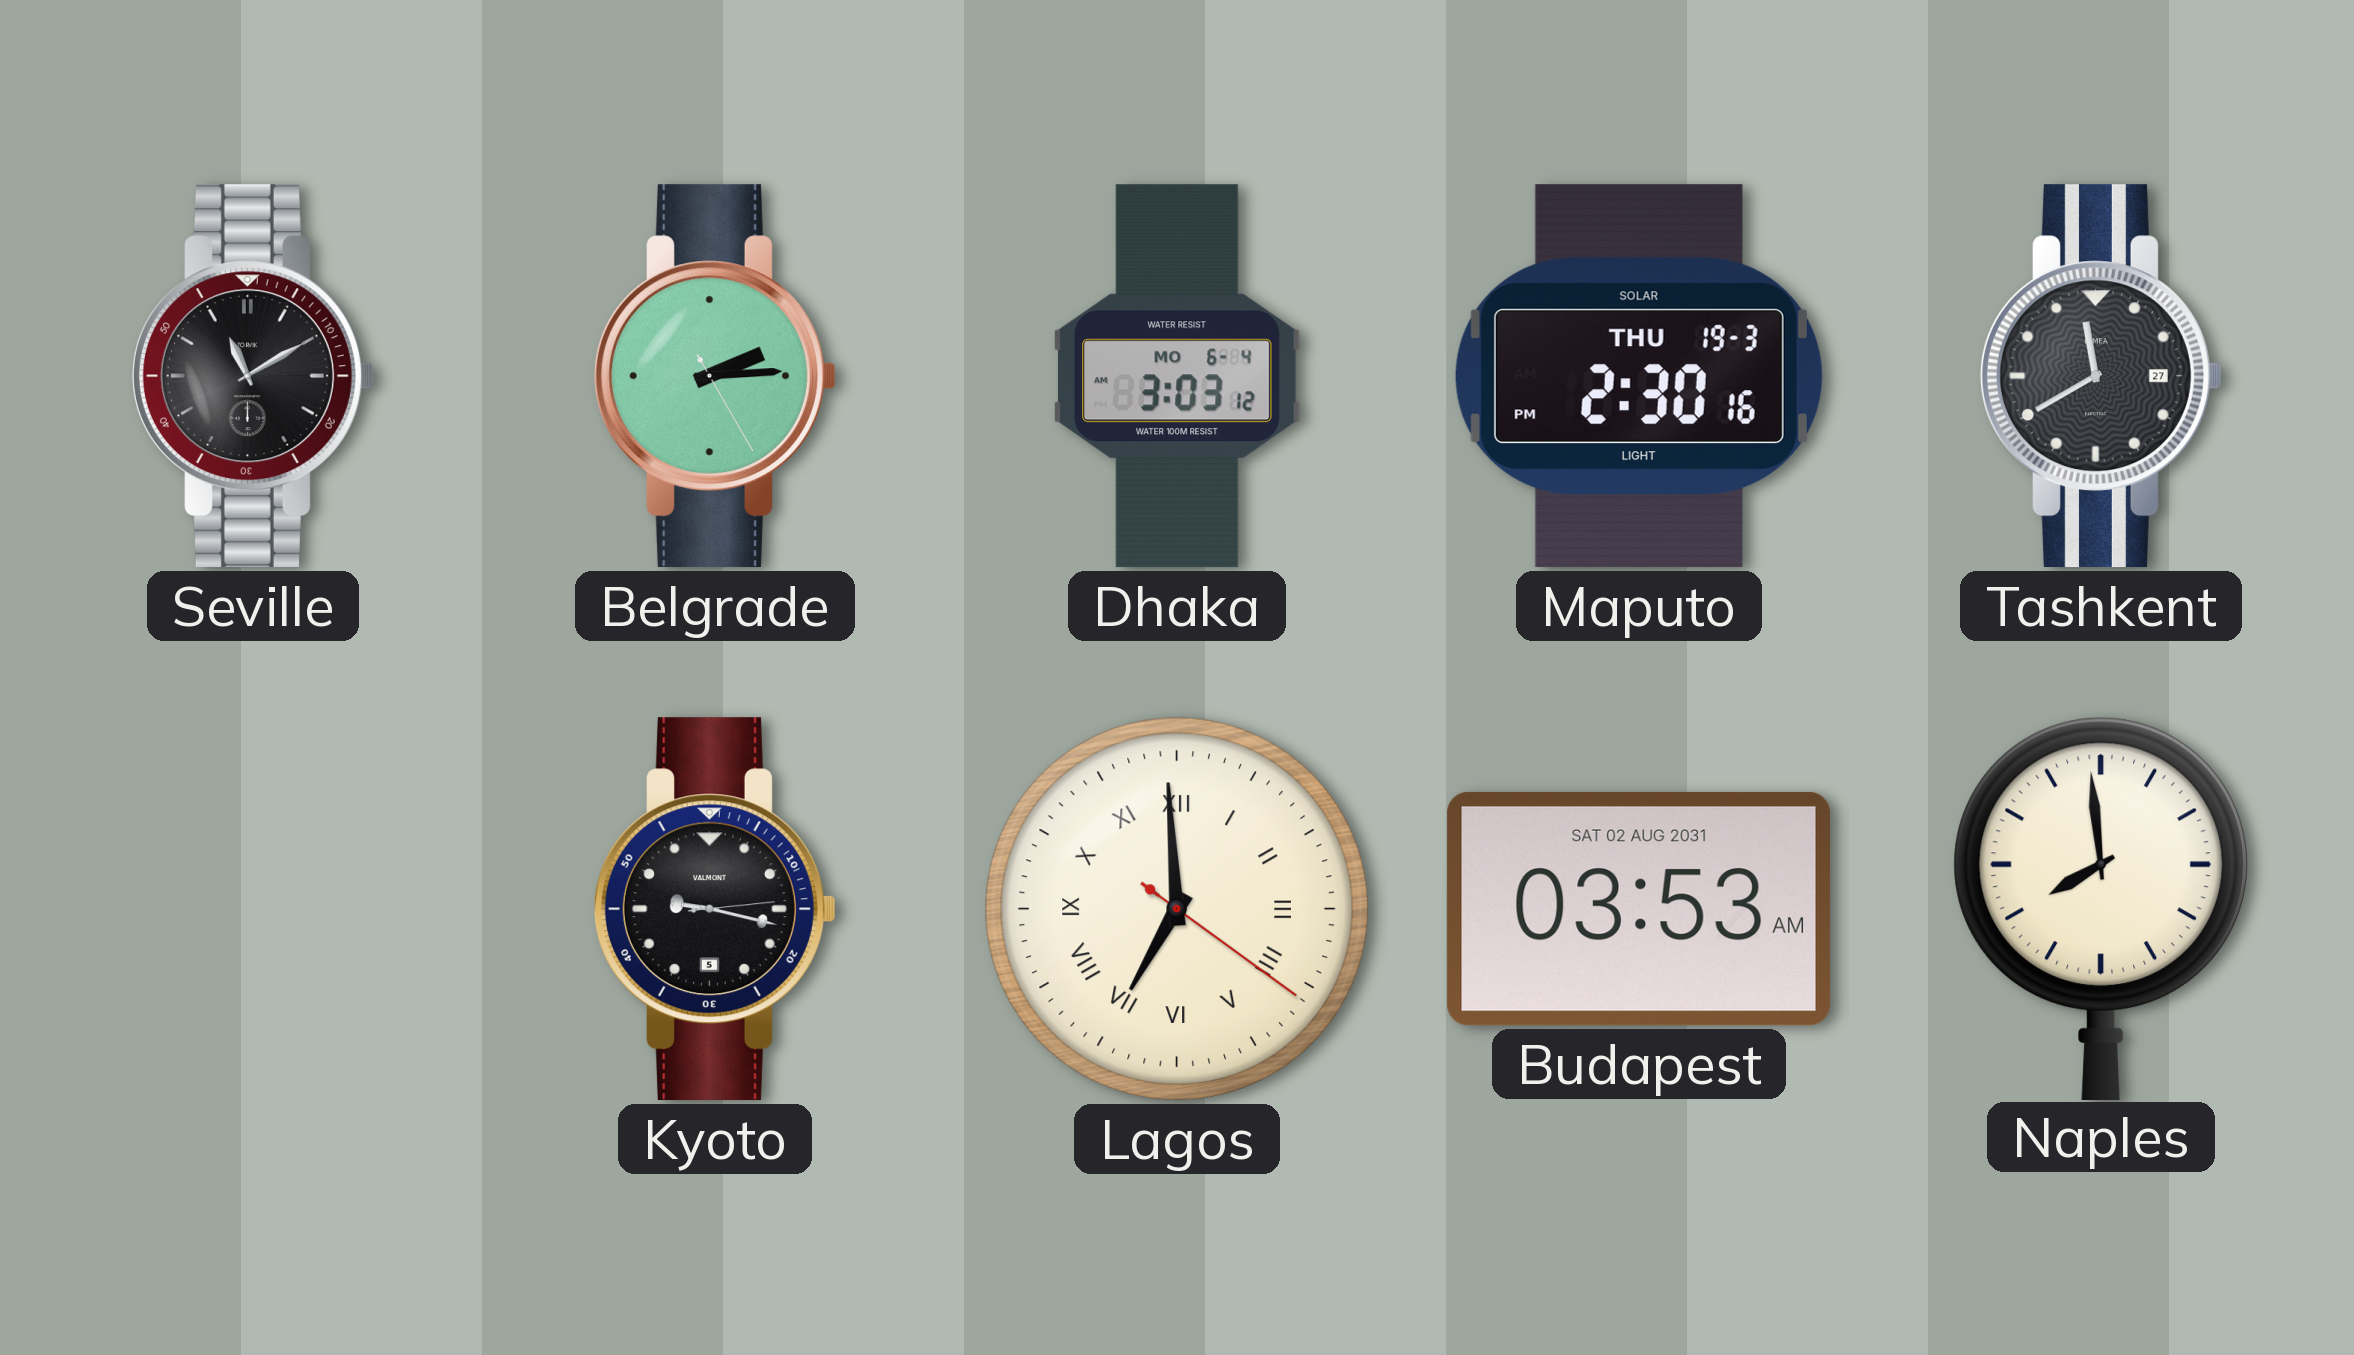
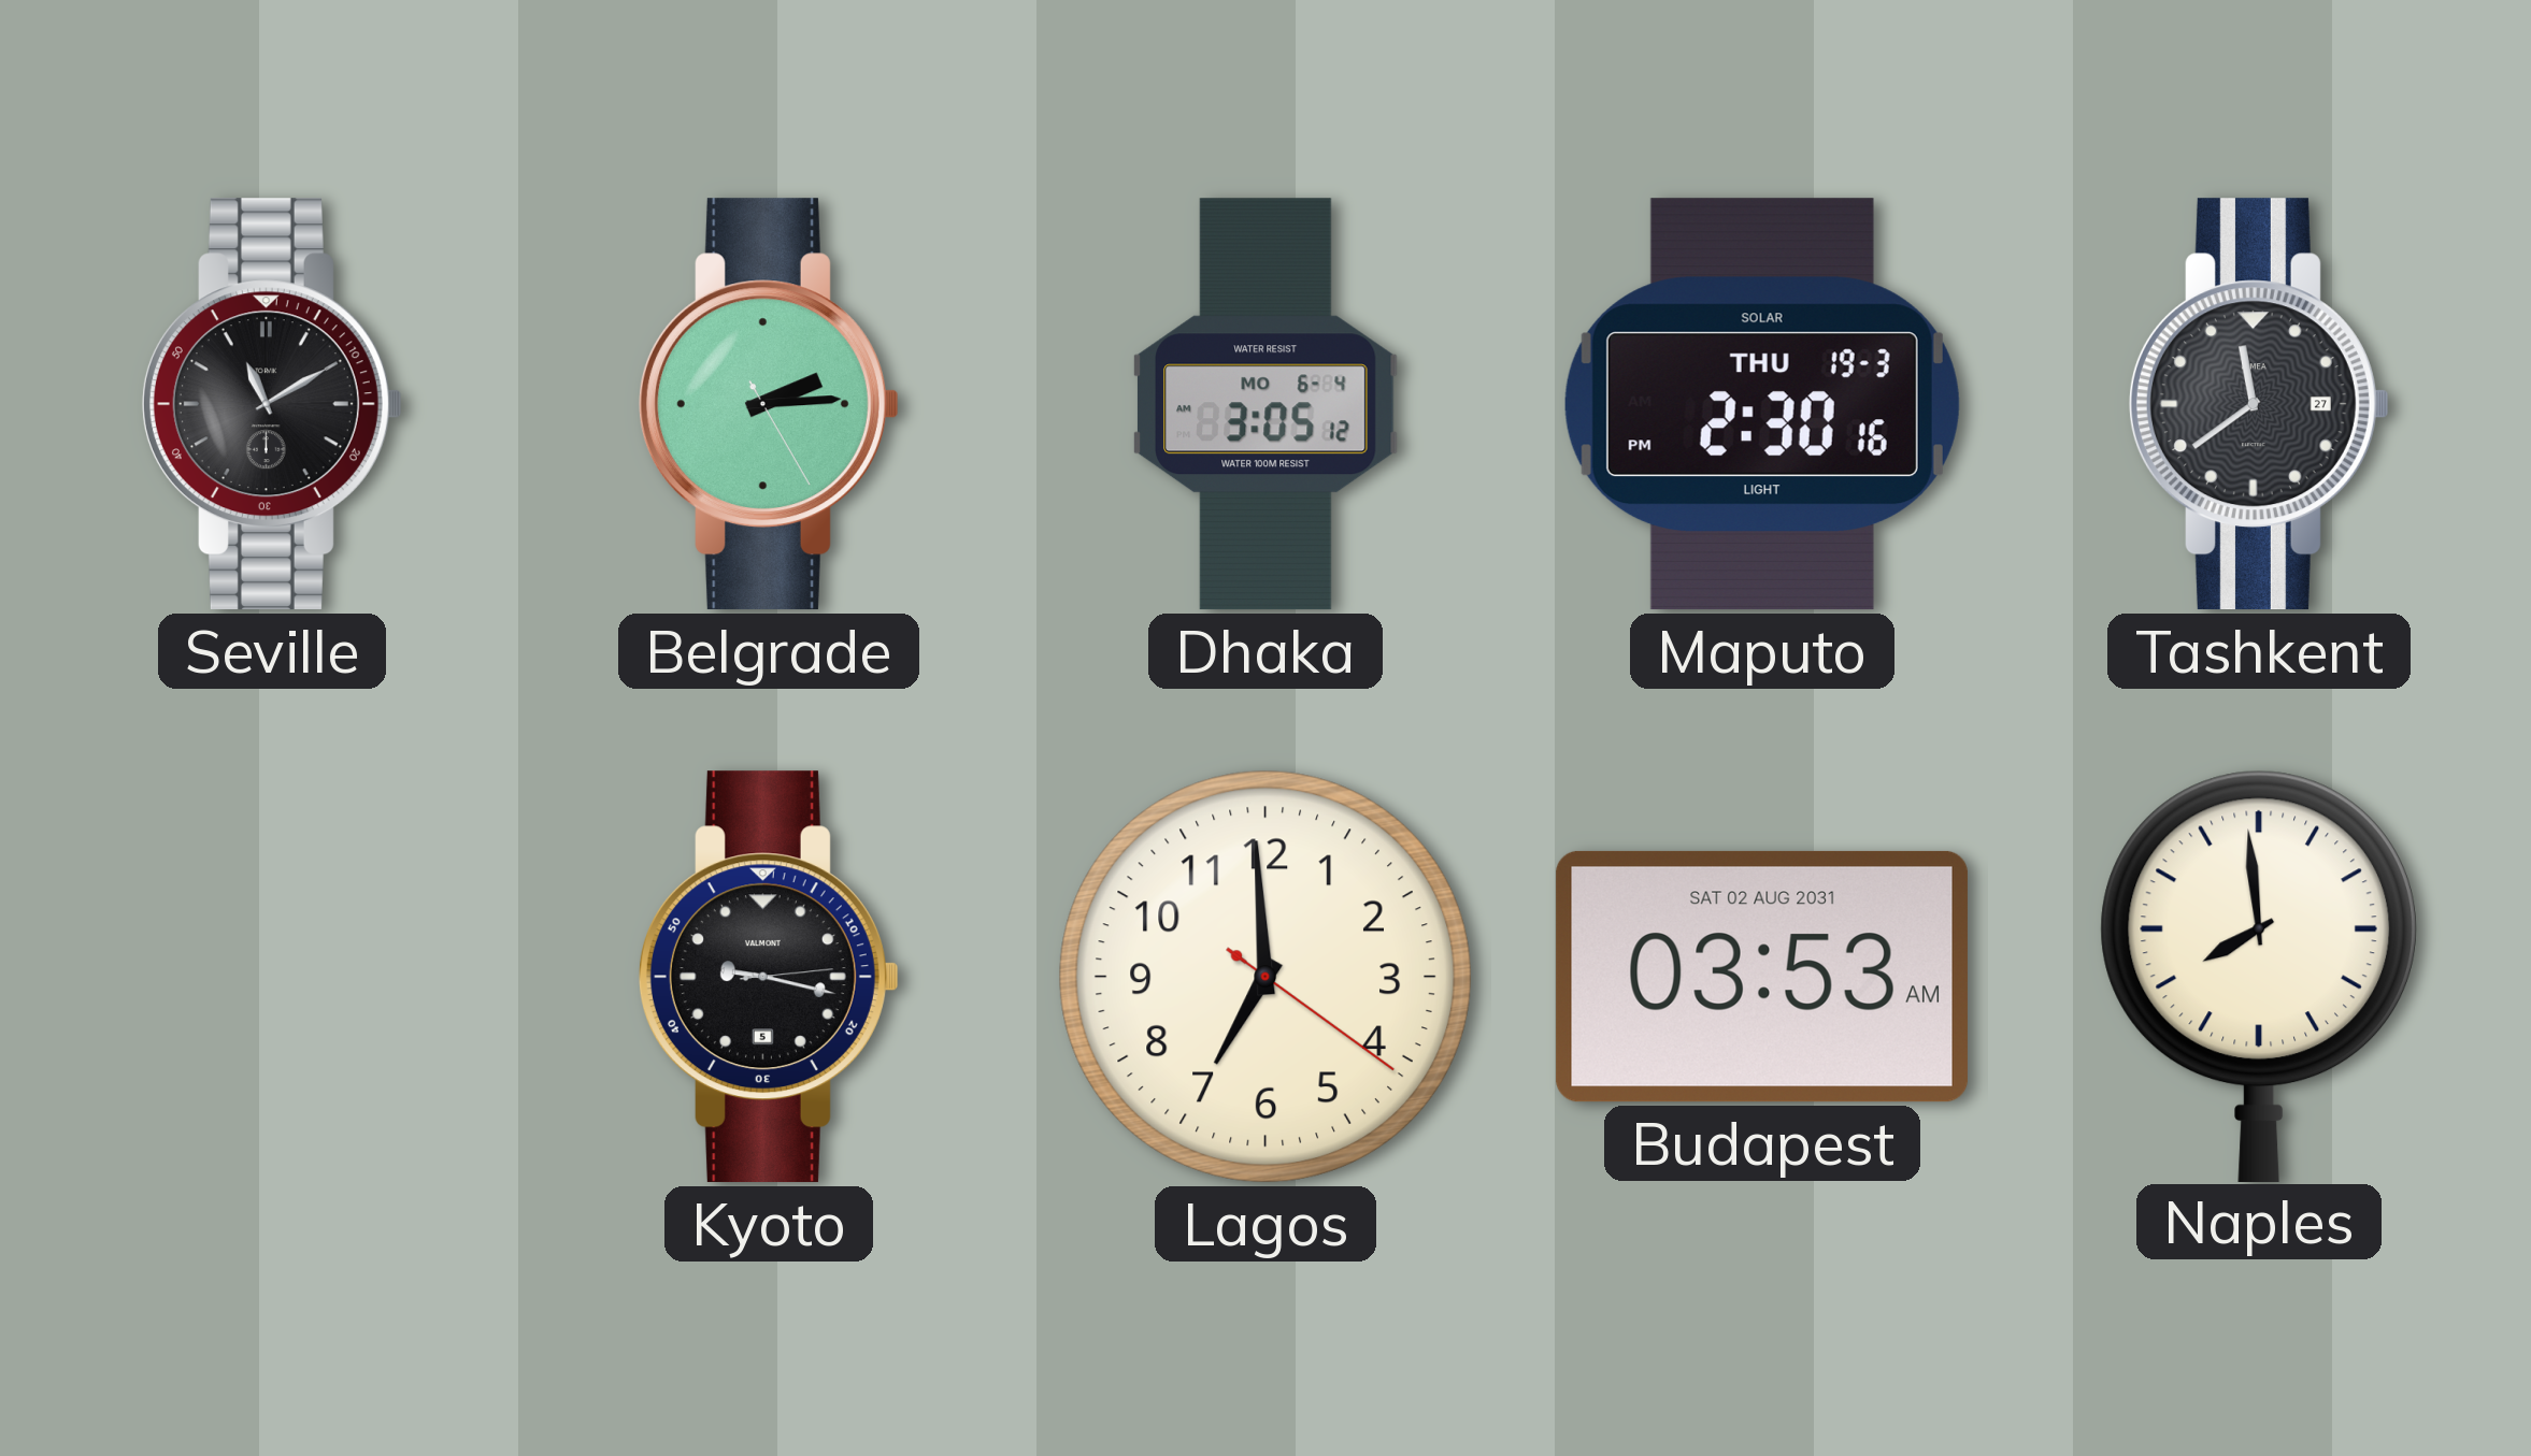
Dhaka: 3:03 -> 3:05
Tashkent: 11:40 -> 11:39
Lagos numerals: Roman -> Arabic
